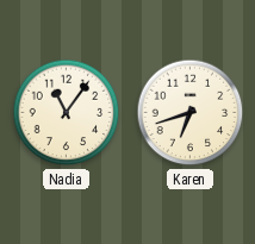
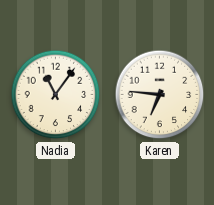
Karen: 6:42 -> 6:46
